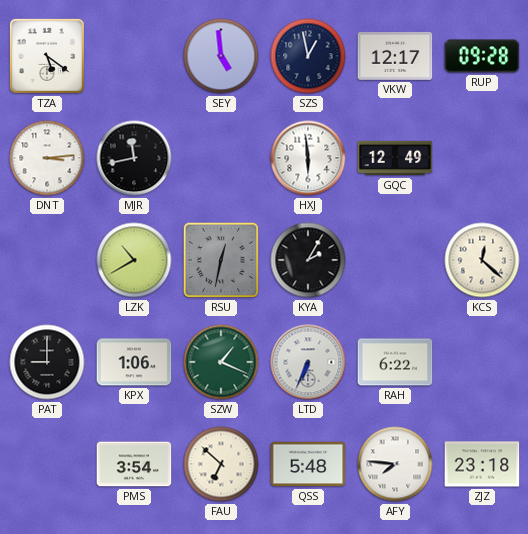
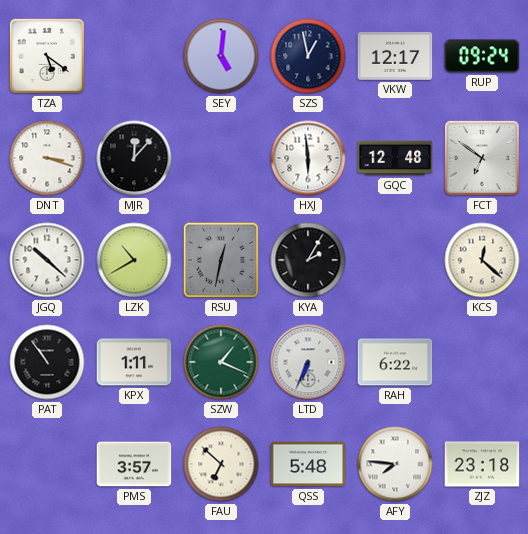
SEY: 4:59 -> 5:01
RUP: 09:28 -> 09:24
DNT: 3:14 -> 3:18
MJR: 11:43 -> 12:07
GQC: 12:49 -> 12:48
FCT: none -> 6:51
JGQ: none -> 10:22
PAT: 9:00 -> 10:54
KPX: 1:06 -> 1:11
PMS: 3:54 -> 3:57
